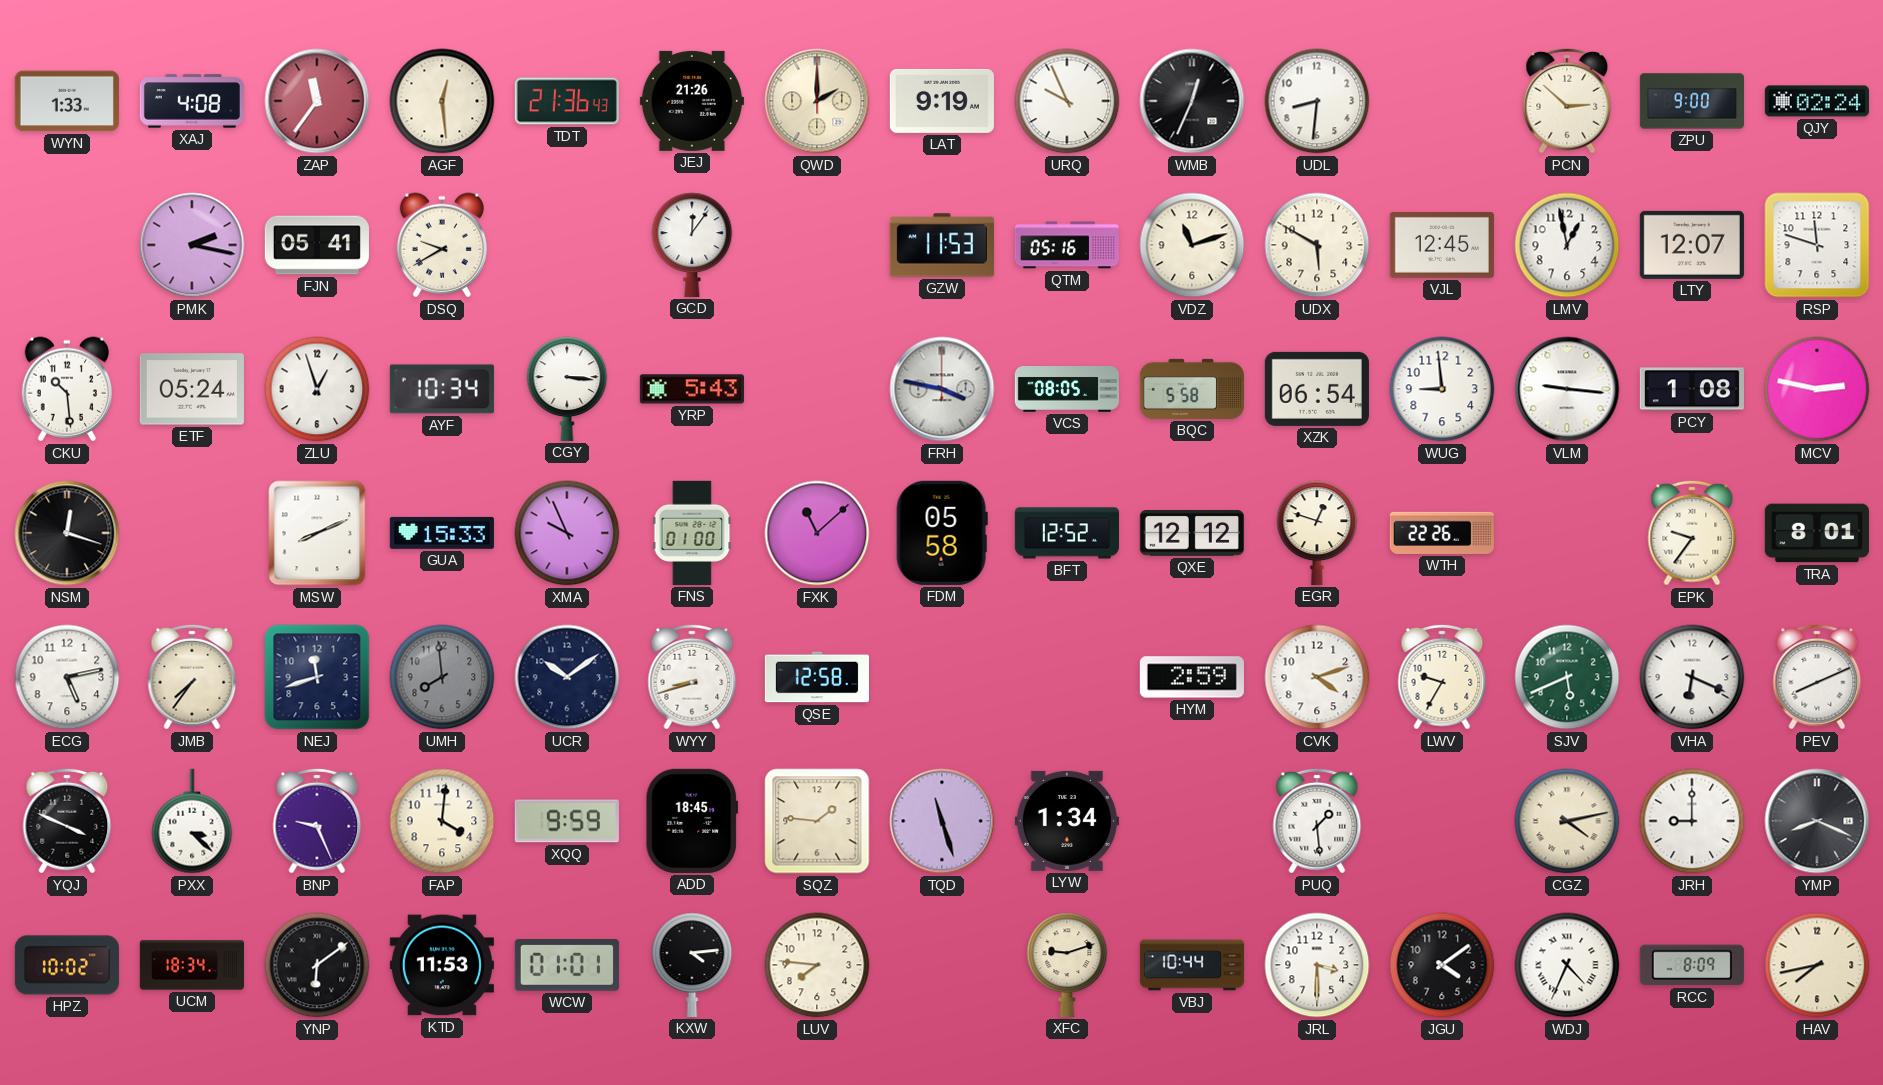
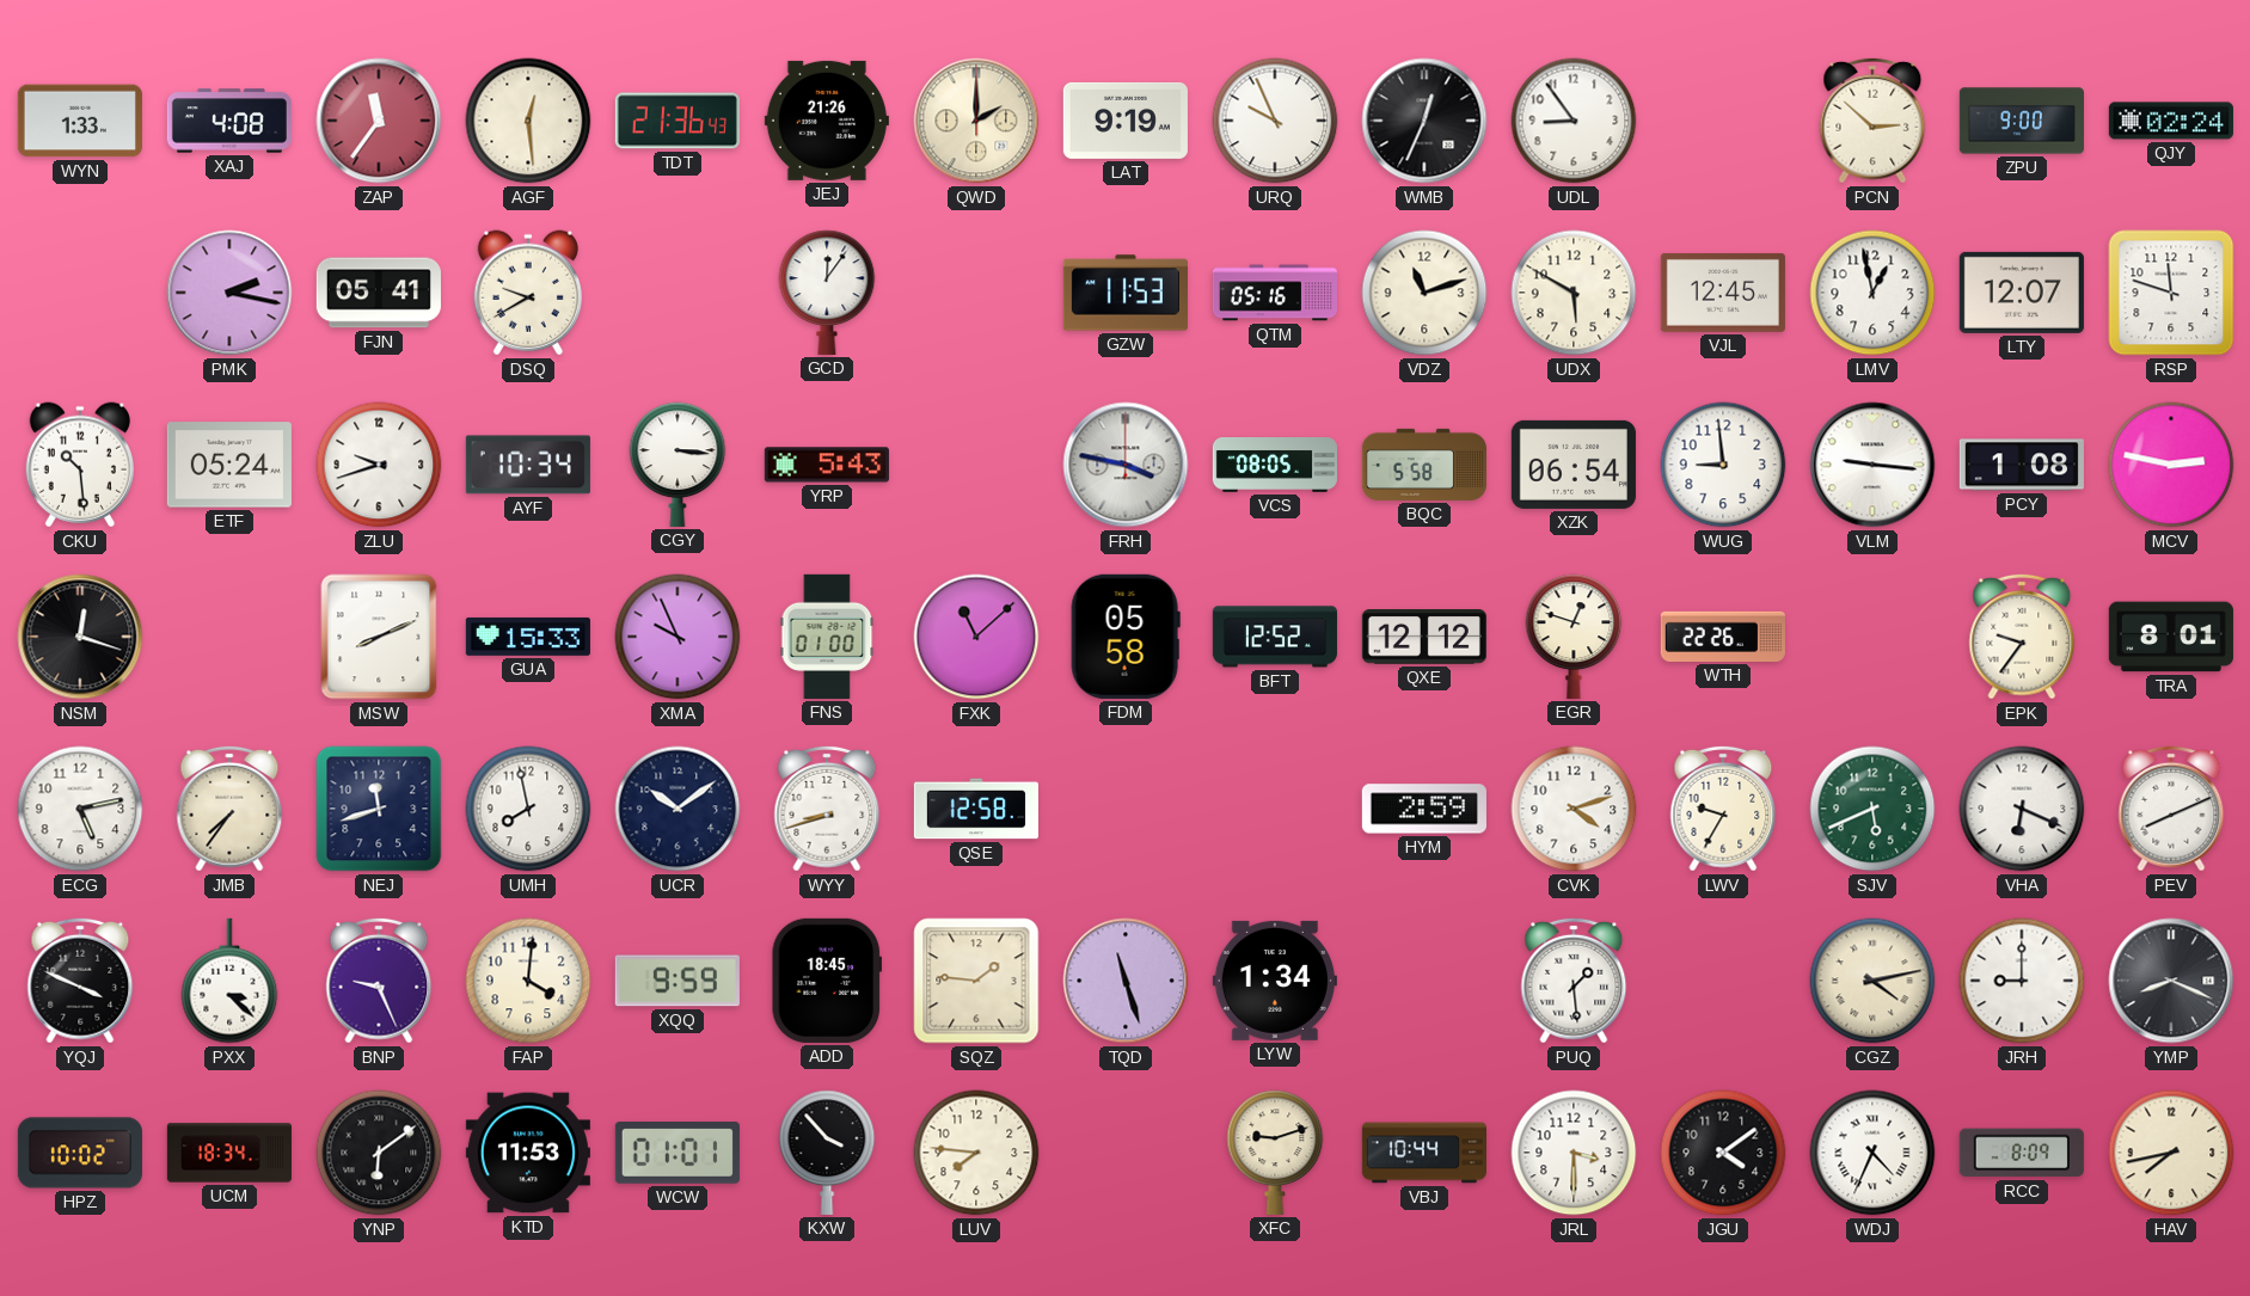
UDL: 8:31 -> 8:54
ZLU: 12:57 -> 9:42
UMH: 7:59 -> 7:58
UMH dial: grey -> white
KXW: 4:14 -> 3:53
